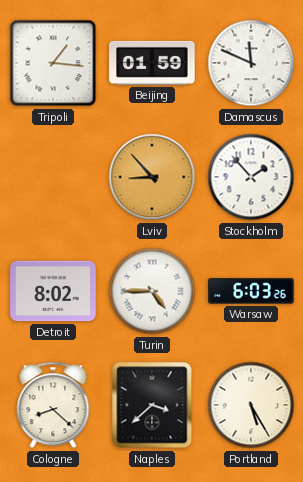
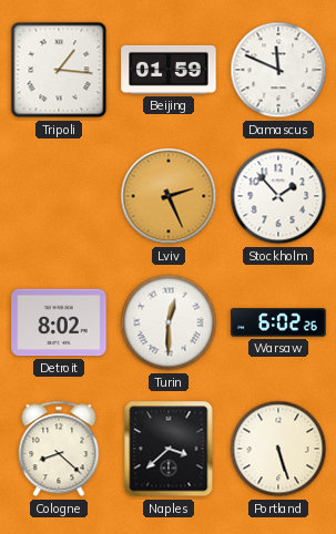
Lviv: 8:53 -> 2:26
Turin: 4:45 -> 12:30
Warsaw: 6:03 -> 6:02
Portland: 5:25 -> 5:27
